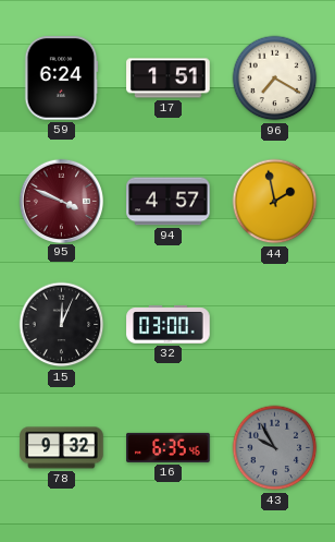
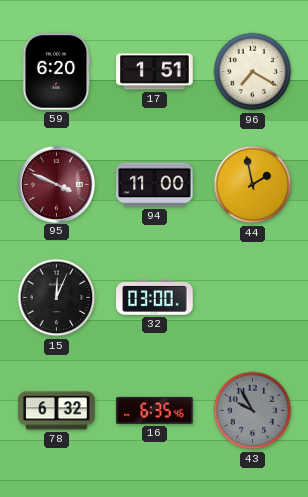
59: 6:24 -> 6:20
94: 4:57 -> 11:00
78: 9:32 -> 6:32
